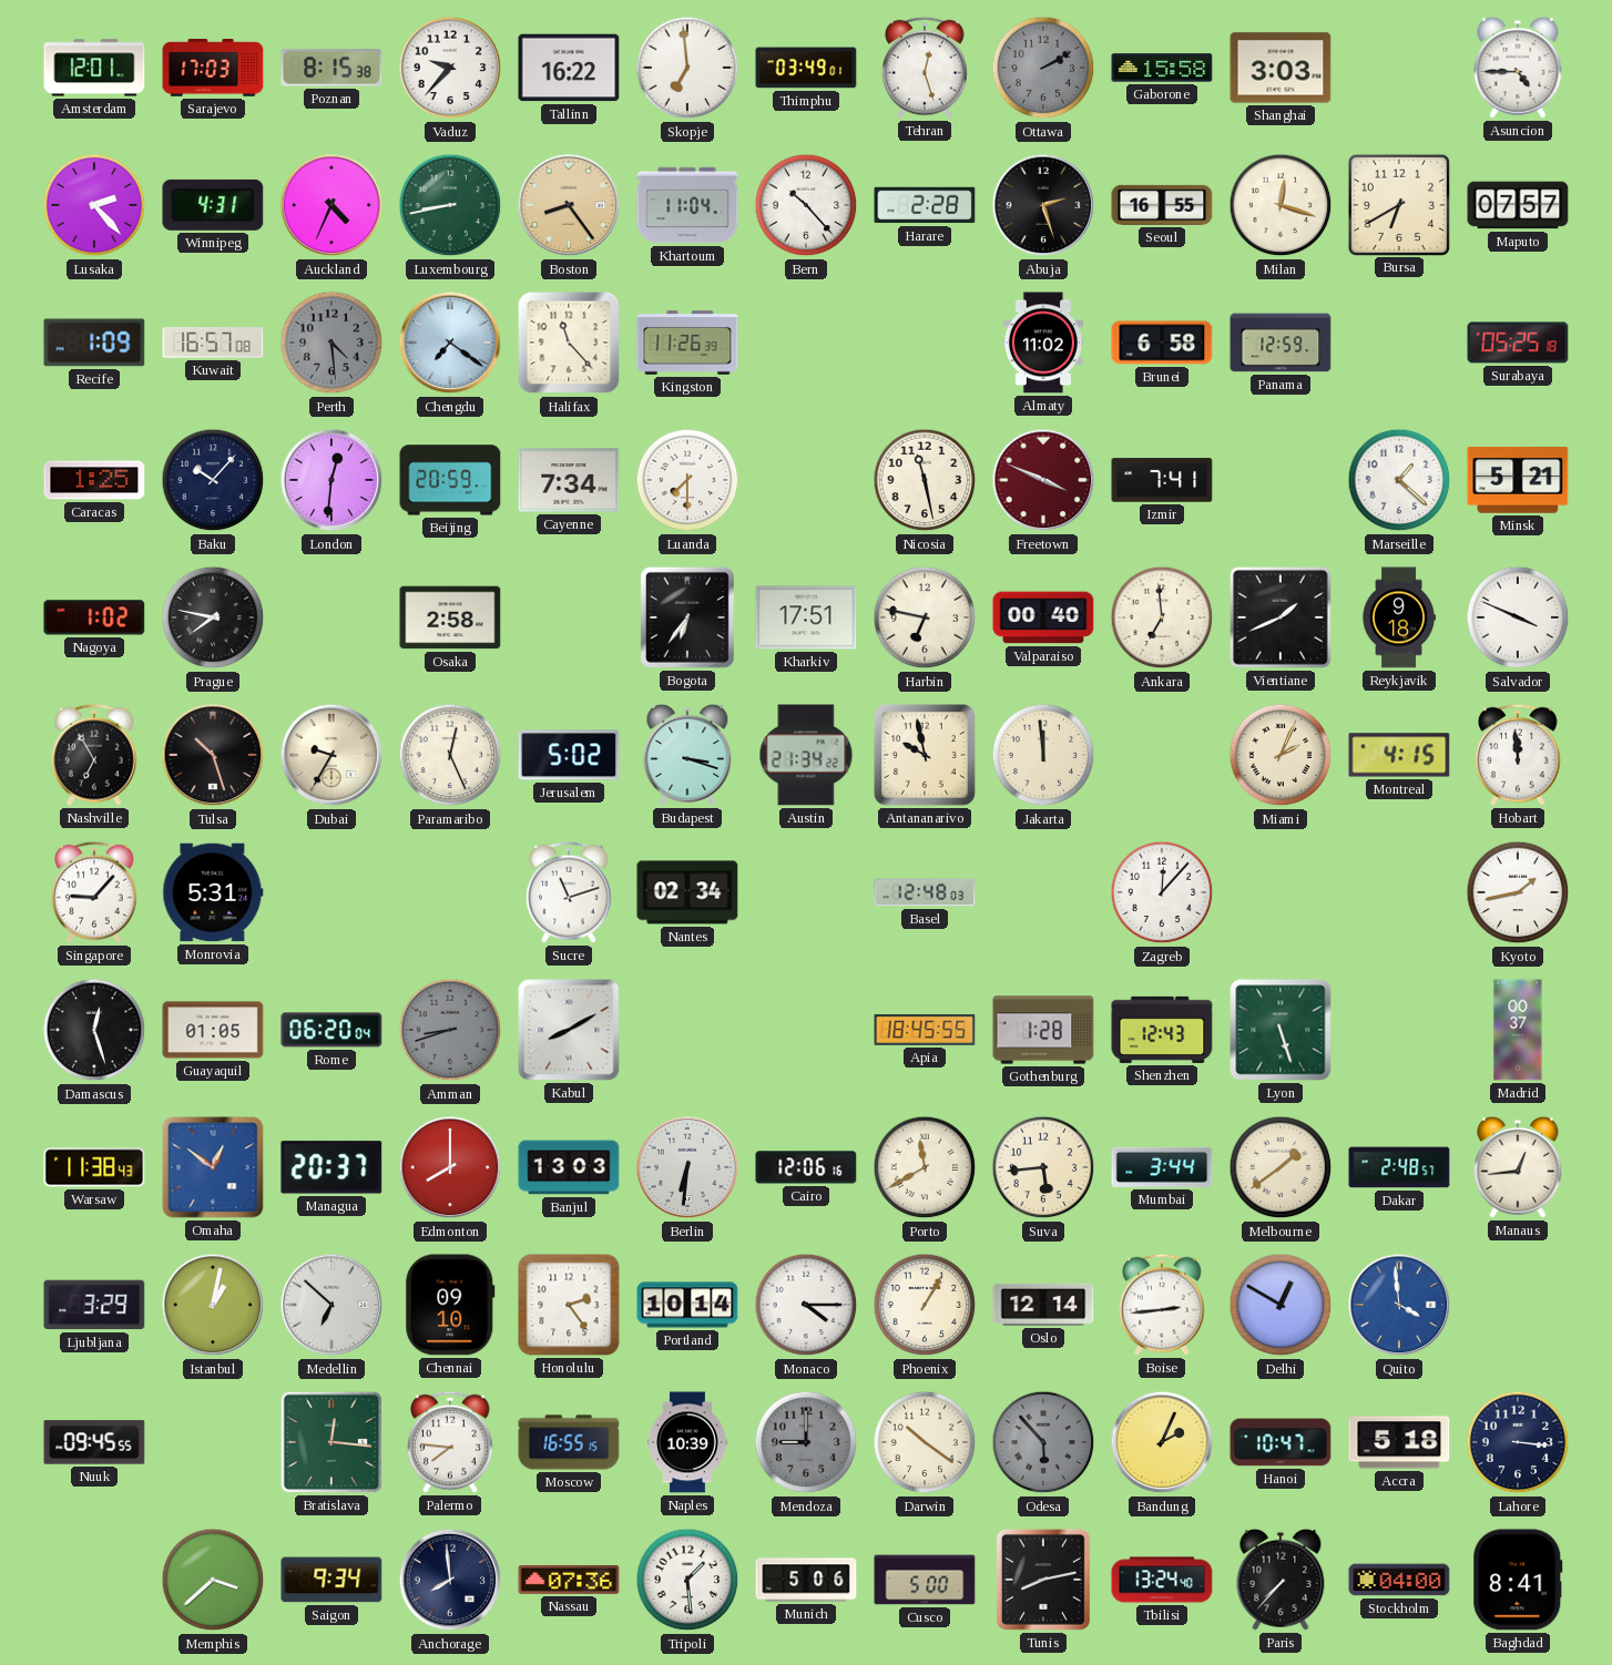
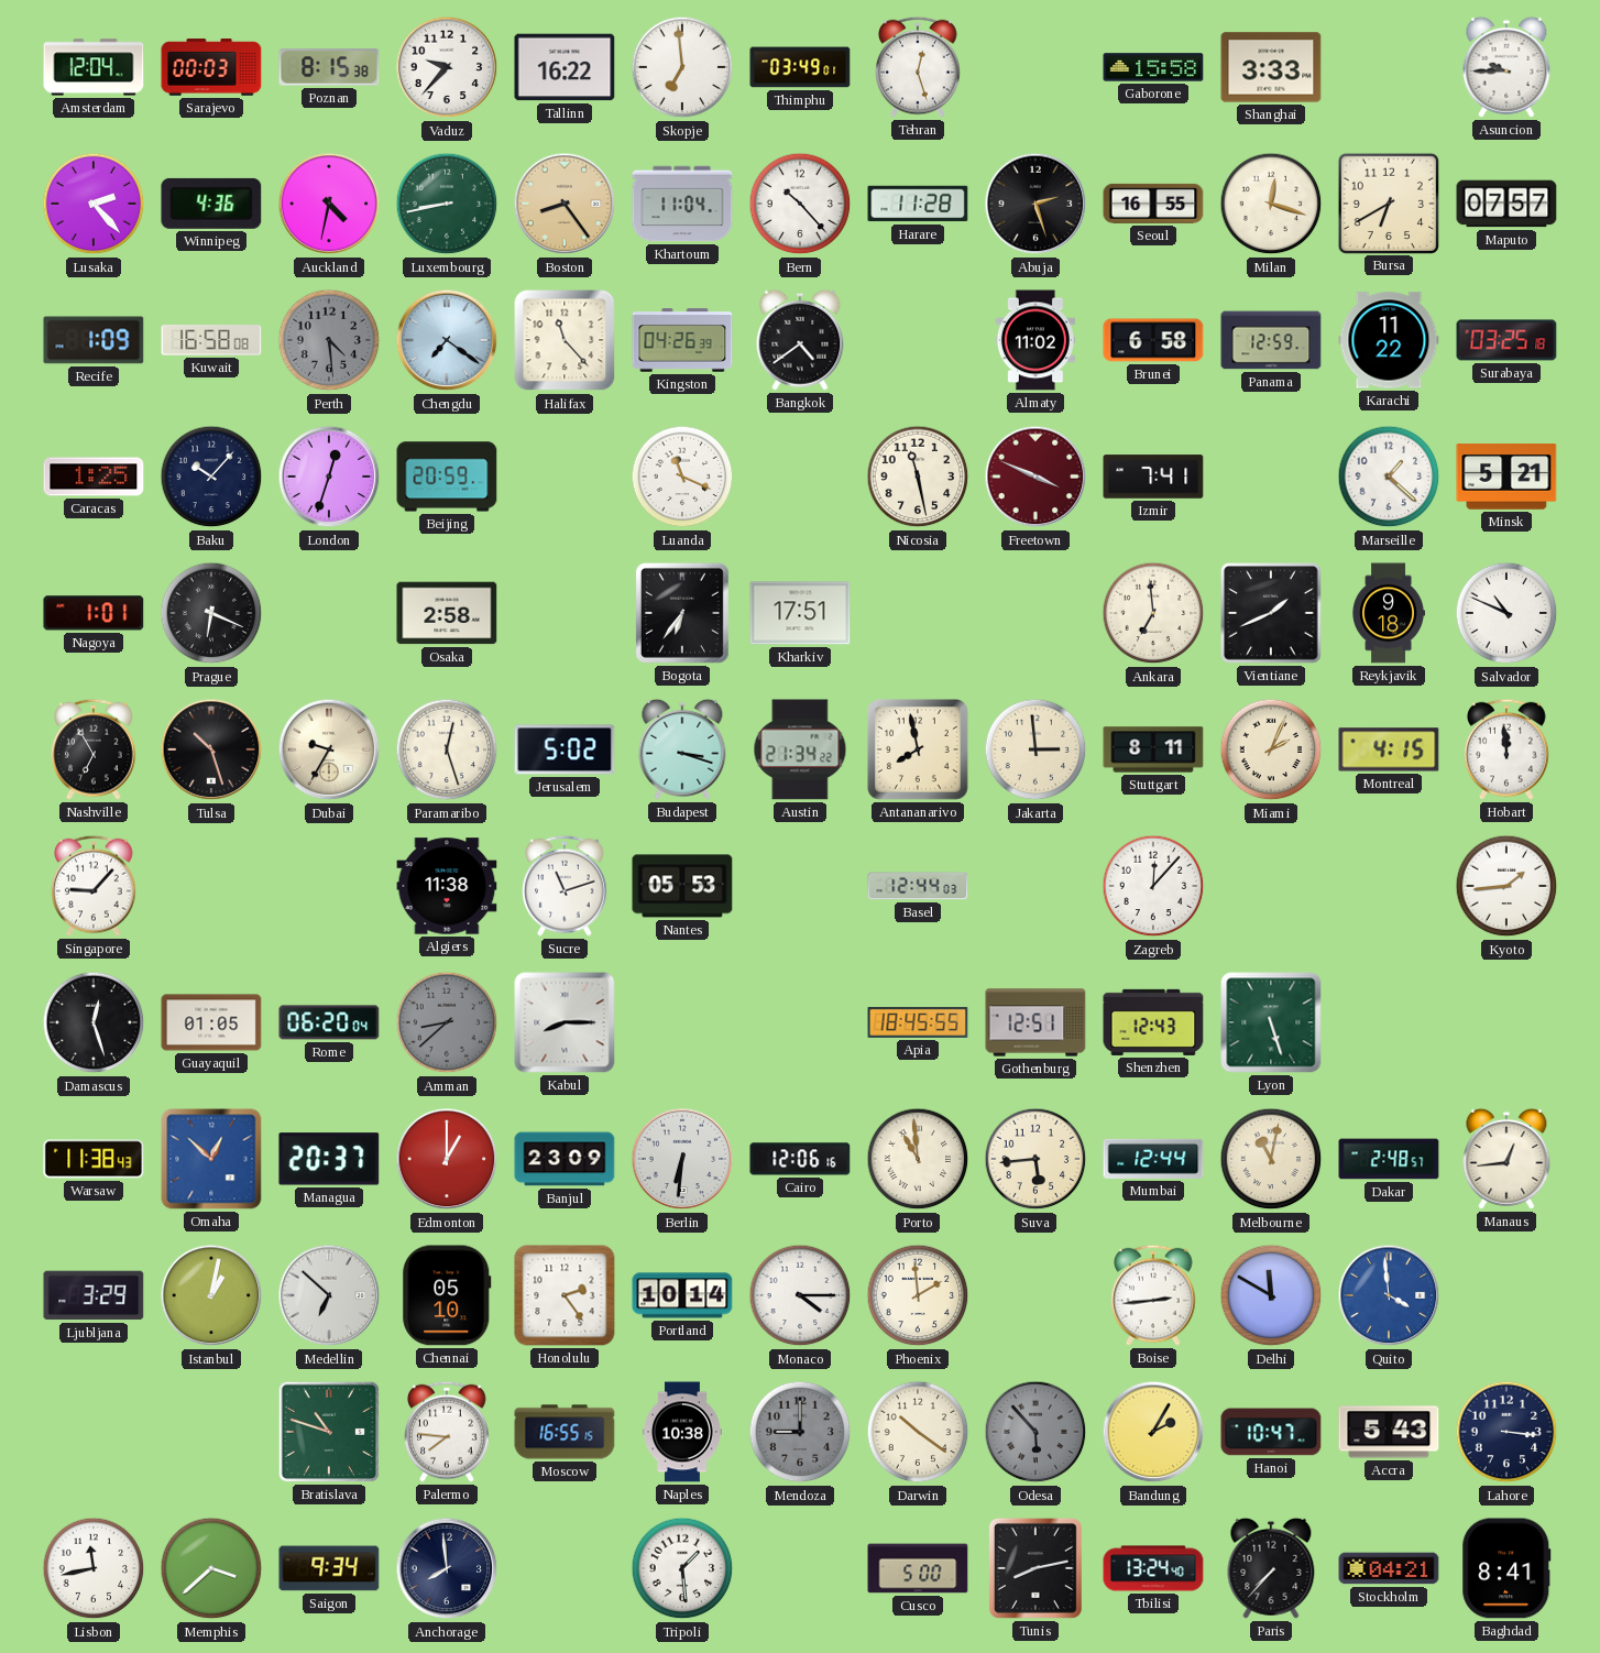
Amsterdam: 12:01 -> 12:04
Sarajevo: 17:03 -> 00:03
Ottawa: 2:10 -> none
Shanghai: 3:03 -> 3:33
Asuncion: 4:45 -> 9:45
Winnipeg: 4:31 -> 4:36
Auckland: 4:34 -> 4:32
Harare: 2:28 -> 11:28
Kuwait: 16:57 -> 16:58
Kingston: 11:26 -> 04:26
Bangkok: none -> 4:39
Karachi: none -> 11:22
Surabaya: 05:25 -> 03:25
London: 12:31 -> 12:33
Cayenne: 7:34 -> none
Luanda: 7:30 -> 11:19
Nagoya: 1:02 -> 1:01
Prague: 7:47 -> 6:19
Harbin: 6:47 -> none
Valparaiso: 00:40 -> none
Salvador: 3:49 -> 10:49
Paramaribo: 12:26 -> 12:27
Antananarivo: 9:58 -> 7:58
Jakarta: 11:59 -> 2:59
Stuttgart: none -> 8:11
Monrovia: 5:31 -> none
Algiers: none -> 11:38
Nantes: 02:34 -> 05:53
Basel: 12:48 -> 12:44
Kyoto: 1:43 -> 1:44
Amman: 8:42 -> 8:38
Kabul: 8:10 -> 8:15
Gothenburg: 1:28 -> 12:51
Madrid: 00:37 -> none
Omaha: 12:51 -> 12:52
Edmonton: 8:00 -> 1:00
Banjul: 13:03 -> 23:09
Porto: 11:40 -> 10:59
Mumbai: 3:44 -> 12:44
Melbourne: 1:39 -> 11:02
Chennai: 09:10 -> 05:10
Phoenix: 1:05 -> 1:59
Oslo: 12:14 -> none
Delhi: 12:50 -> 11:50
Nuuk: 09:45 -> none
Bratislava: 12:16 -> 10:48
Naples: 10:39 -> 10:38
Bandung: 2:04 -> 2:05
Accra: 5:18 -> 5:43
Lisbon: none -> 11:43
Nassau: 07:36 -> none
Munich: 5:06 -> none
Stockholm: 04:00 -> 04:21
